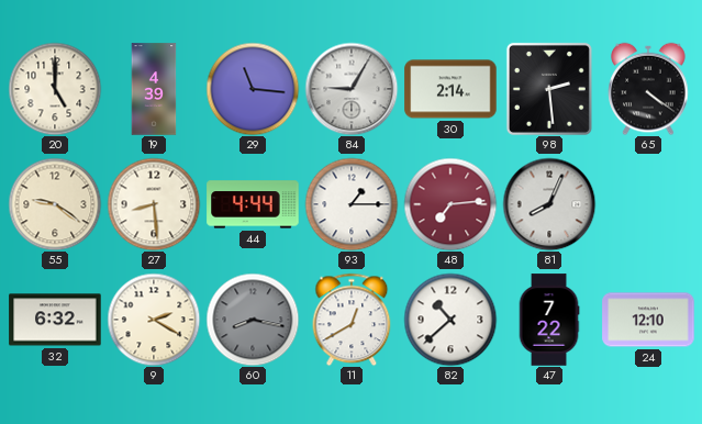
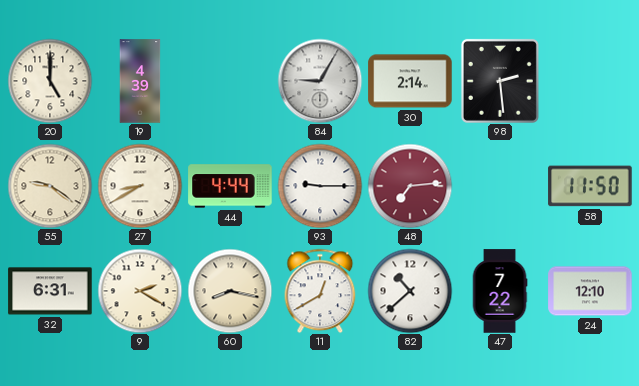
29: 11:16 -> none
65: 4:21 -> none
27: 8:29 -> 8:40
93: 1:15 -> 9:15
81: 8:04 -> none
58: none -> 11:50
32: 6:32 -> 6:31
60 dial: grey -> cream
